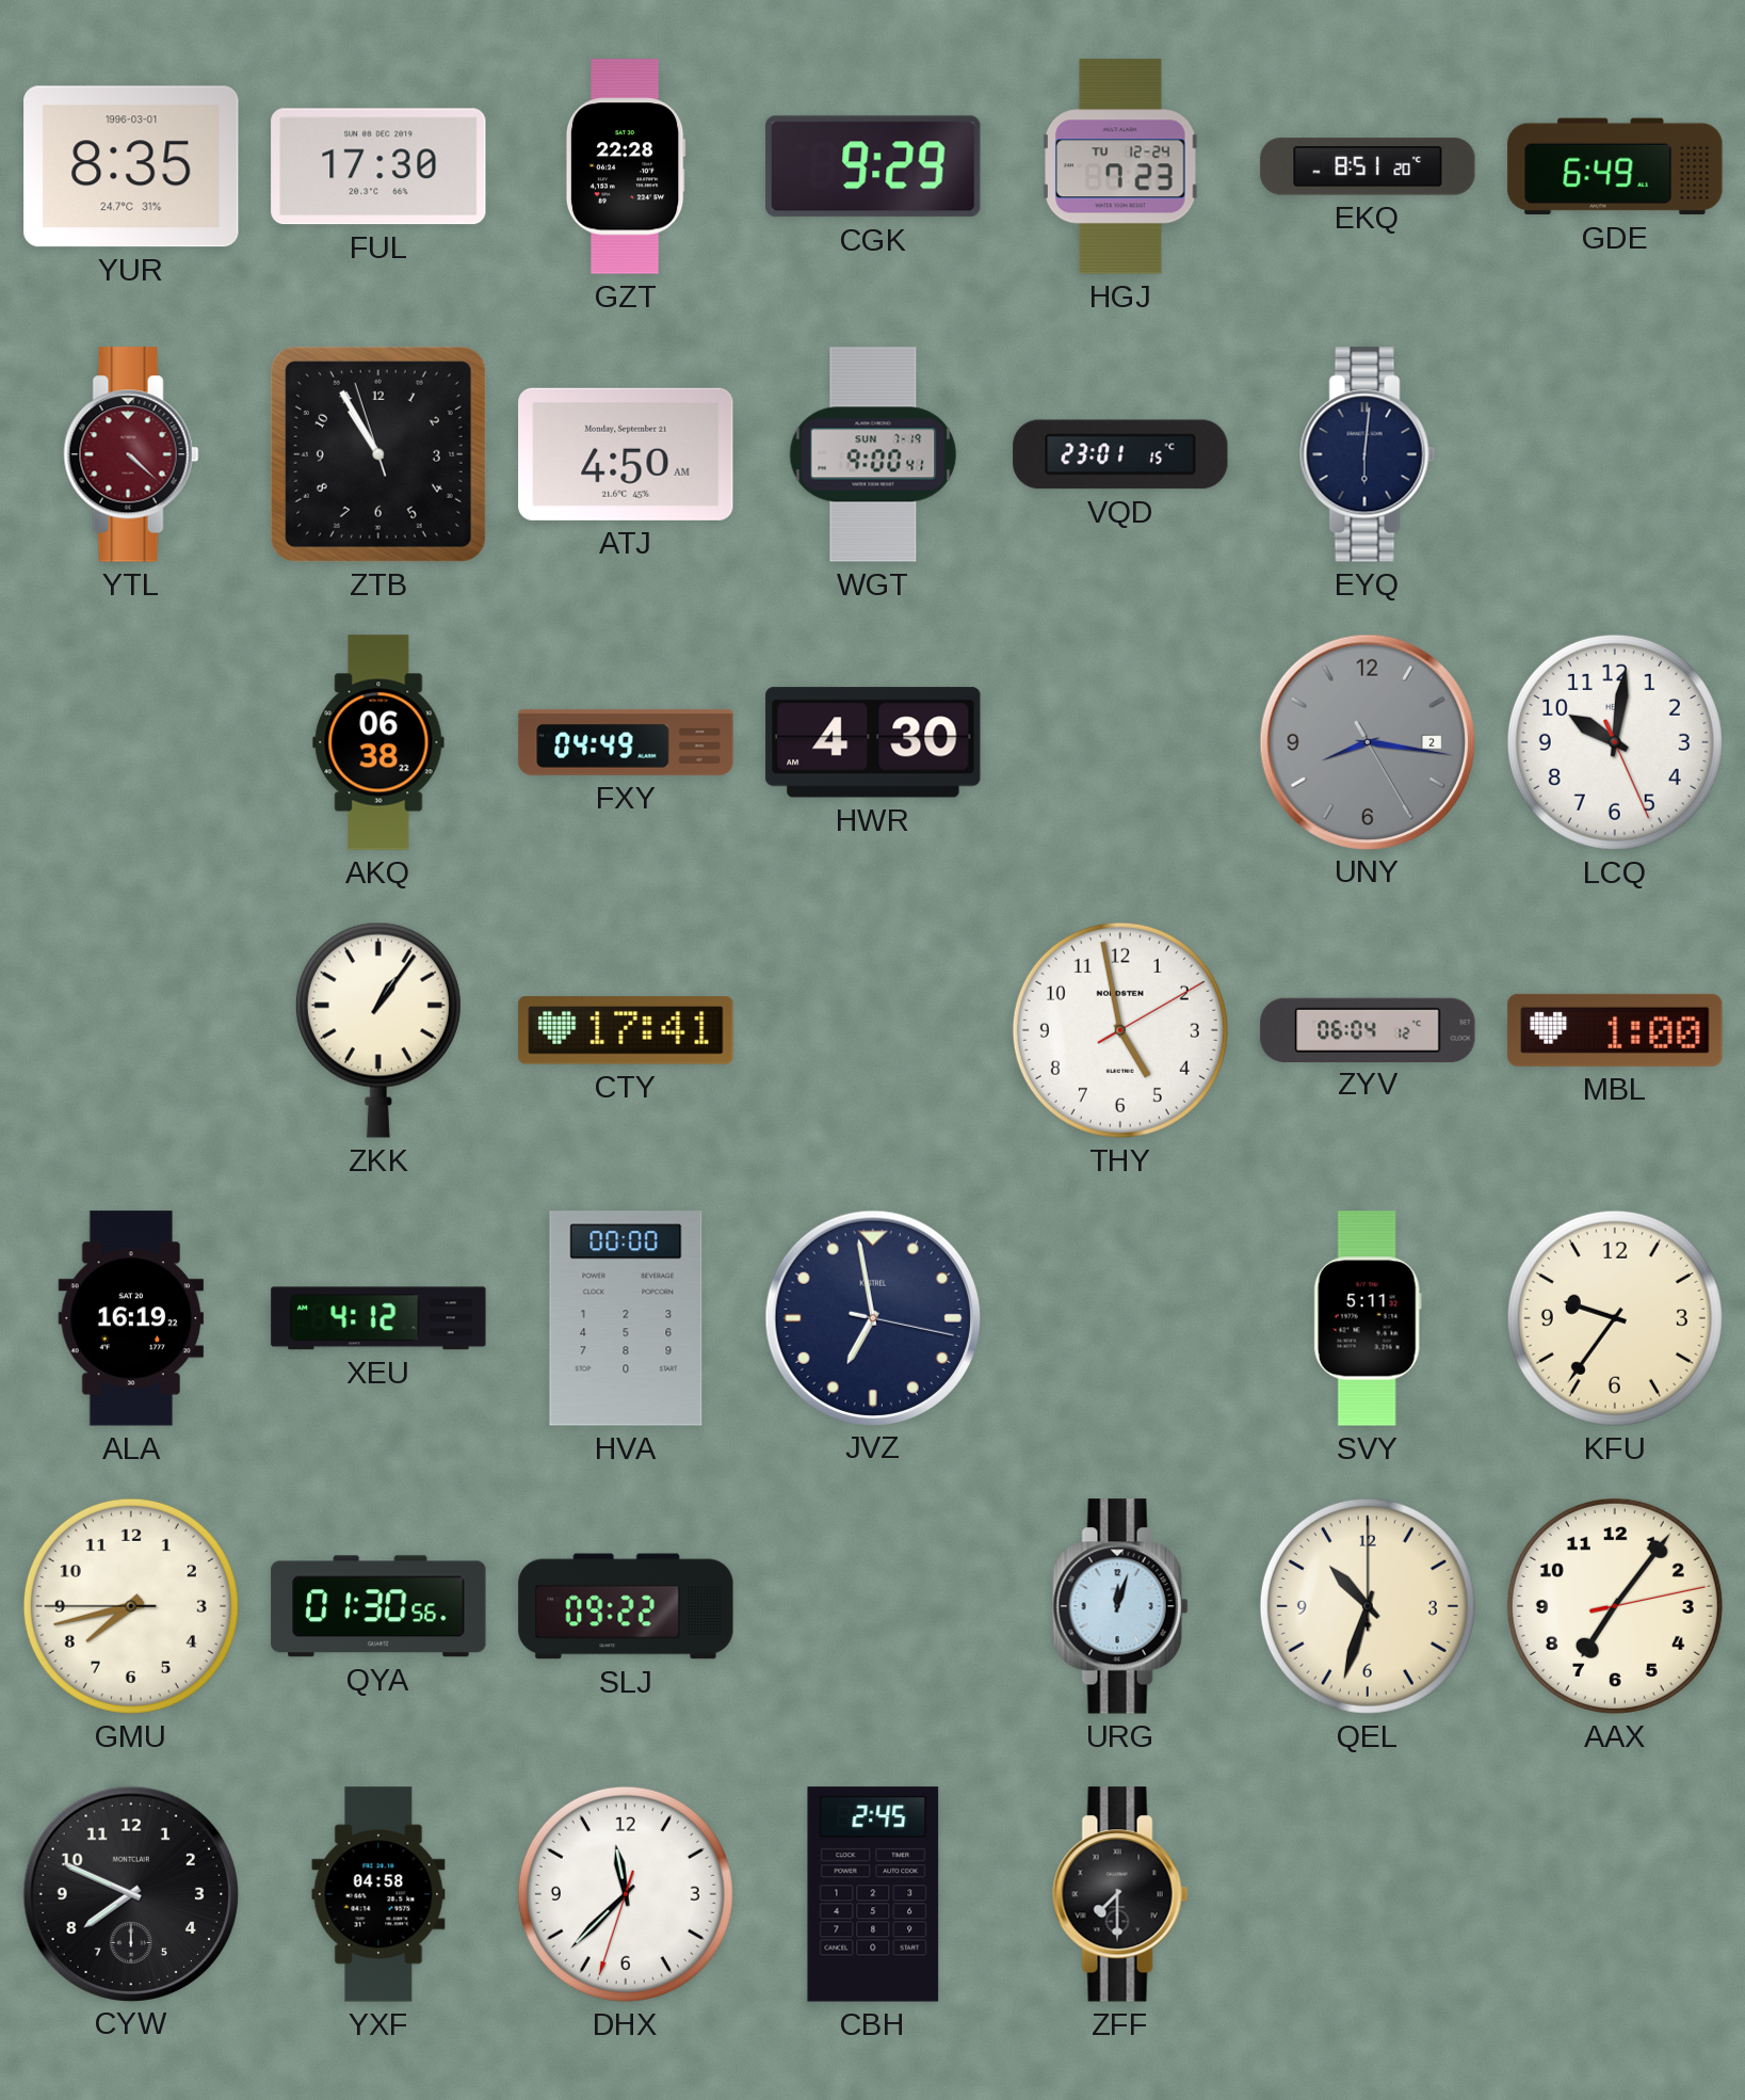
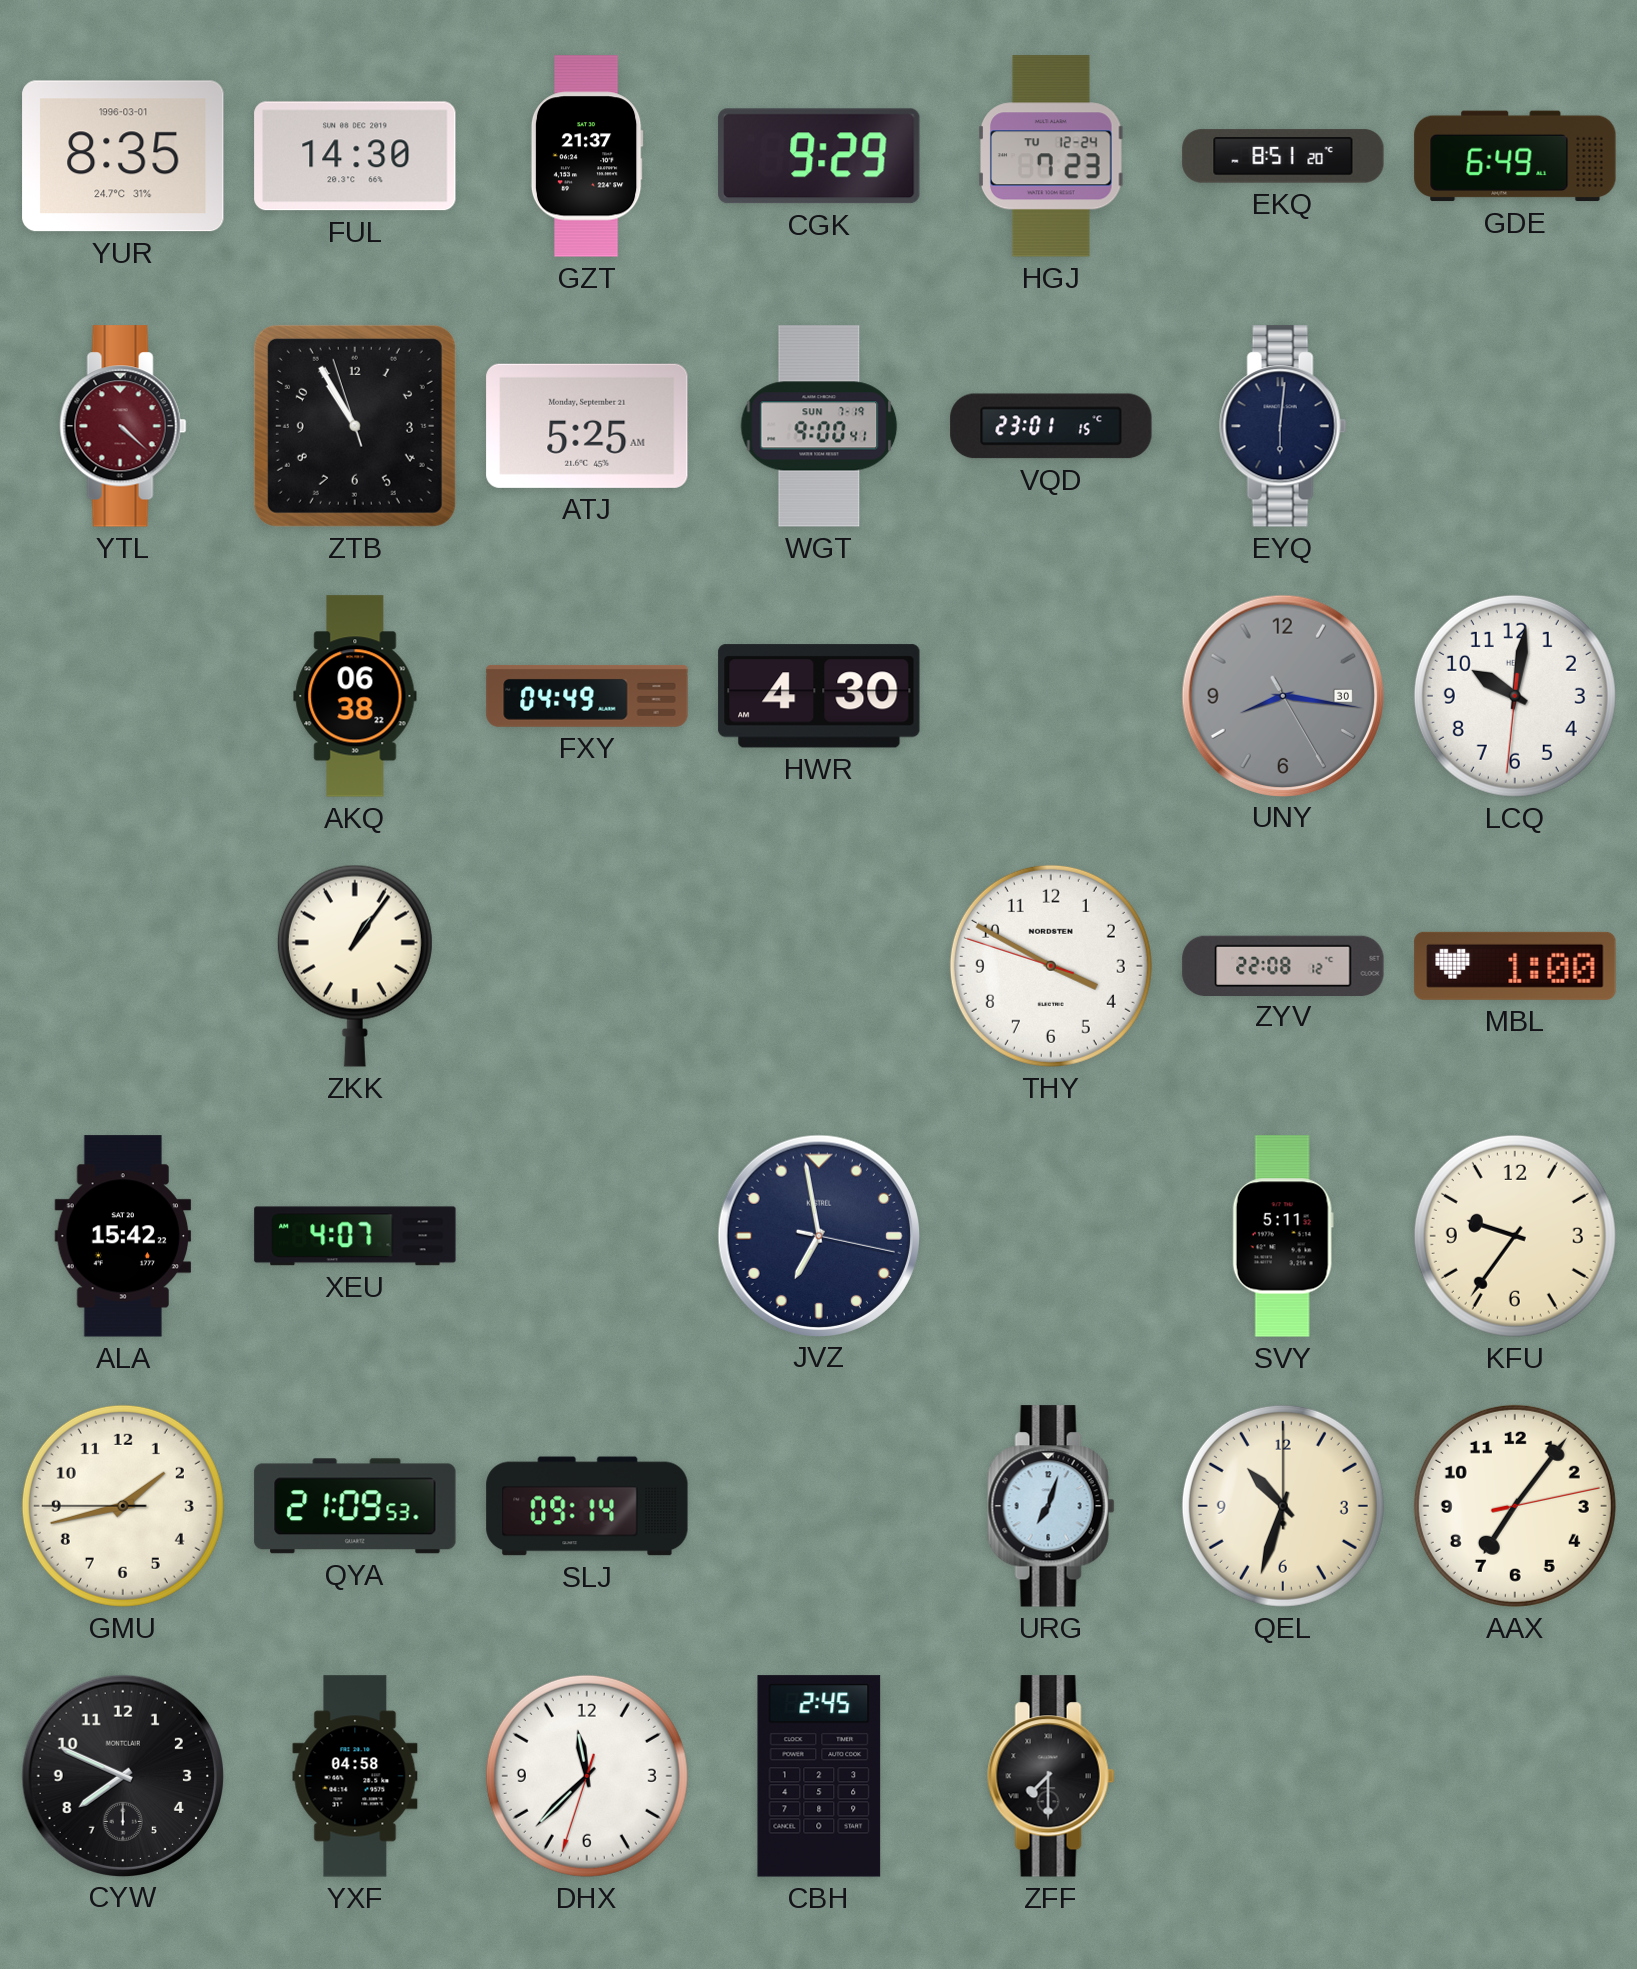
FUL: 17:30 -> 14:30
GZT: 22:28 -> 21:37
ATJ: 4:50 -> 5:25
UNY date: 2 -> 30
LCQ: 10:01:26 -> 10:01:31
CTY: 17:41 -> none
THY: 4:58 -> 3:49
ZYV: 06:04 -> 22:08
ALA: 16:19 -> 15:42
XEU: 4:12 -> 4:07
HVA: 00:00 -> none
GMU: 7:42 -> 1:42
QYA: 01:30 -> 21:09
SLJ: 09:22 -> 09:14
URG: 12:03 -> 7:03
